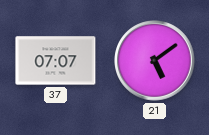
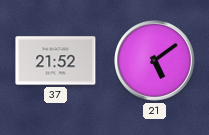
37: 07:07 -> 21:52
